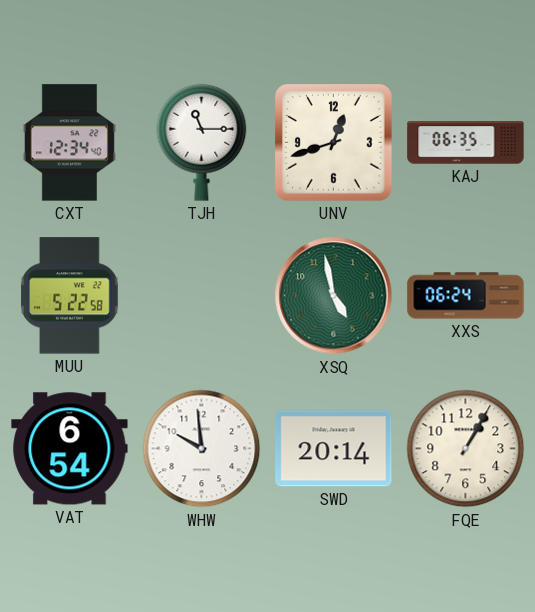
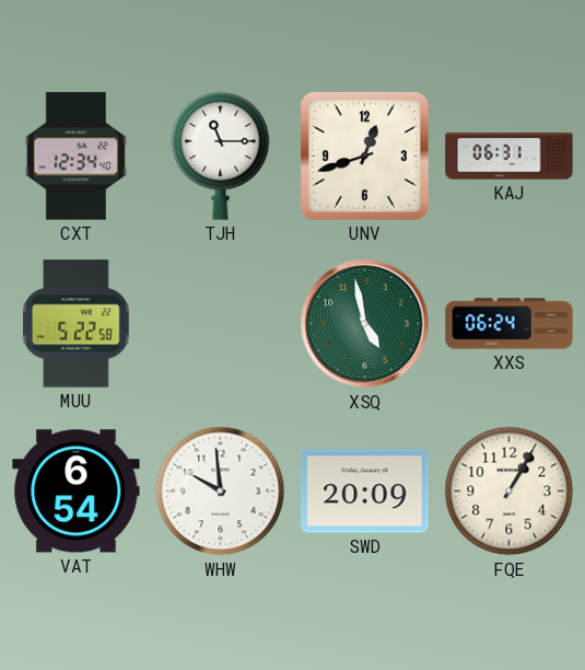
KAJ: 06:35 -> 06:31
SWD: 20:14 -> 20:09
